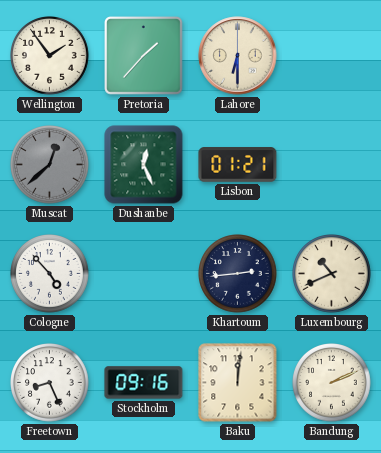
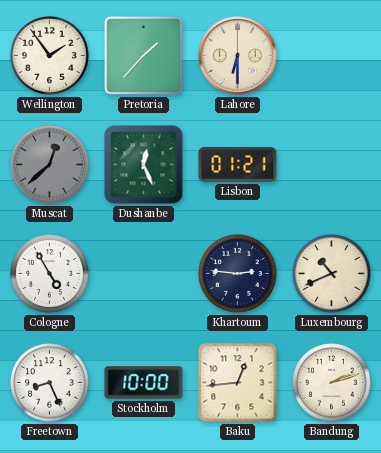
Cologne: 4:53 -> 4:55
Khartoum: 2:44 -> 2:46
Stockholm: 09:16 -> 10:00
Baku: 12:01 -> 12:44
Bandung: 2:11 -> 2:12
